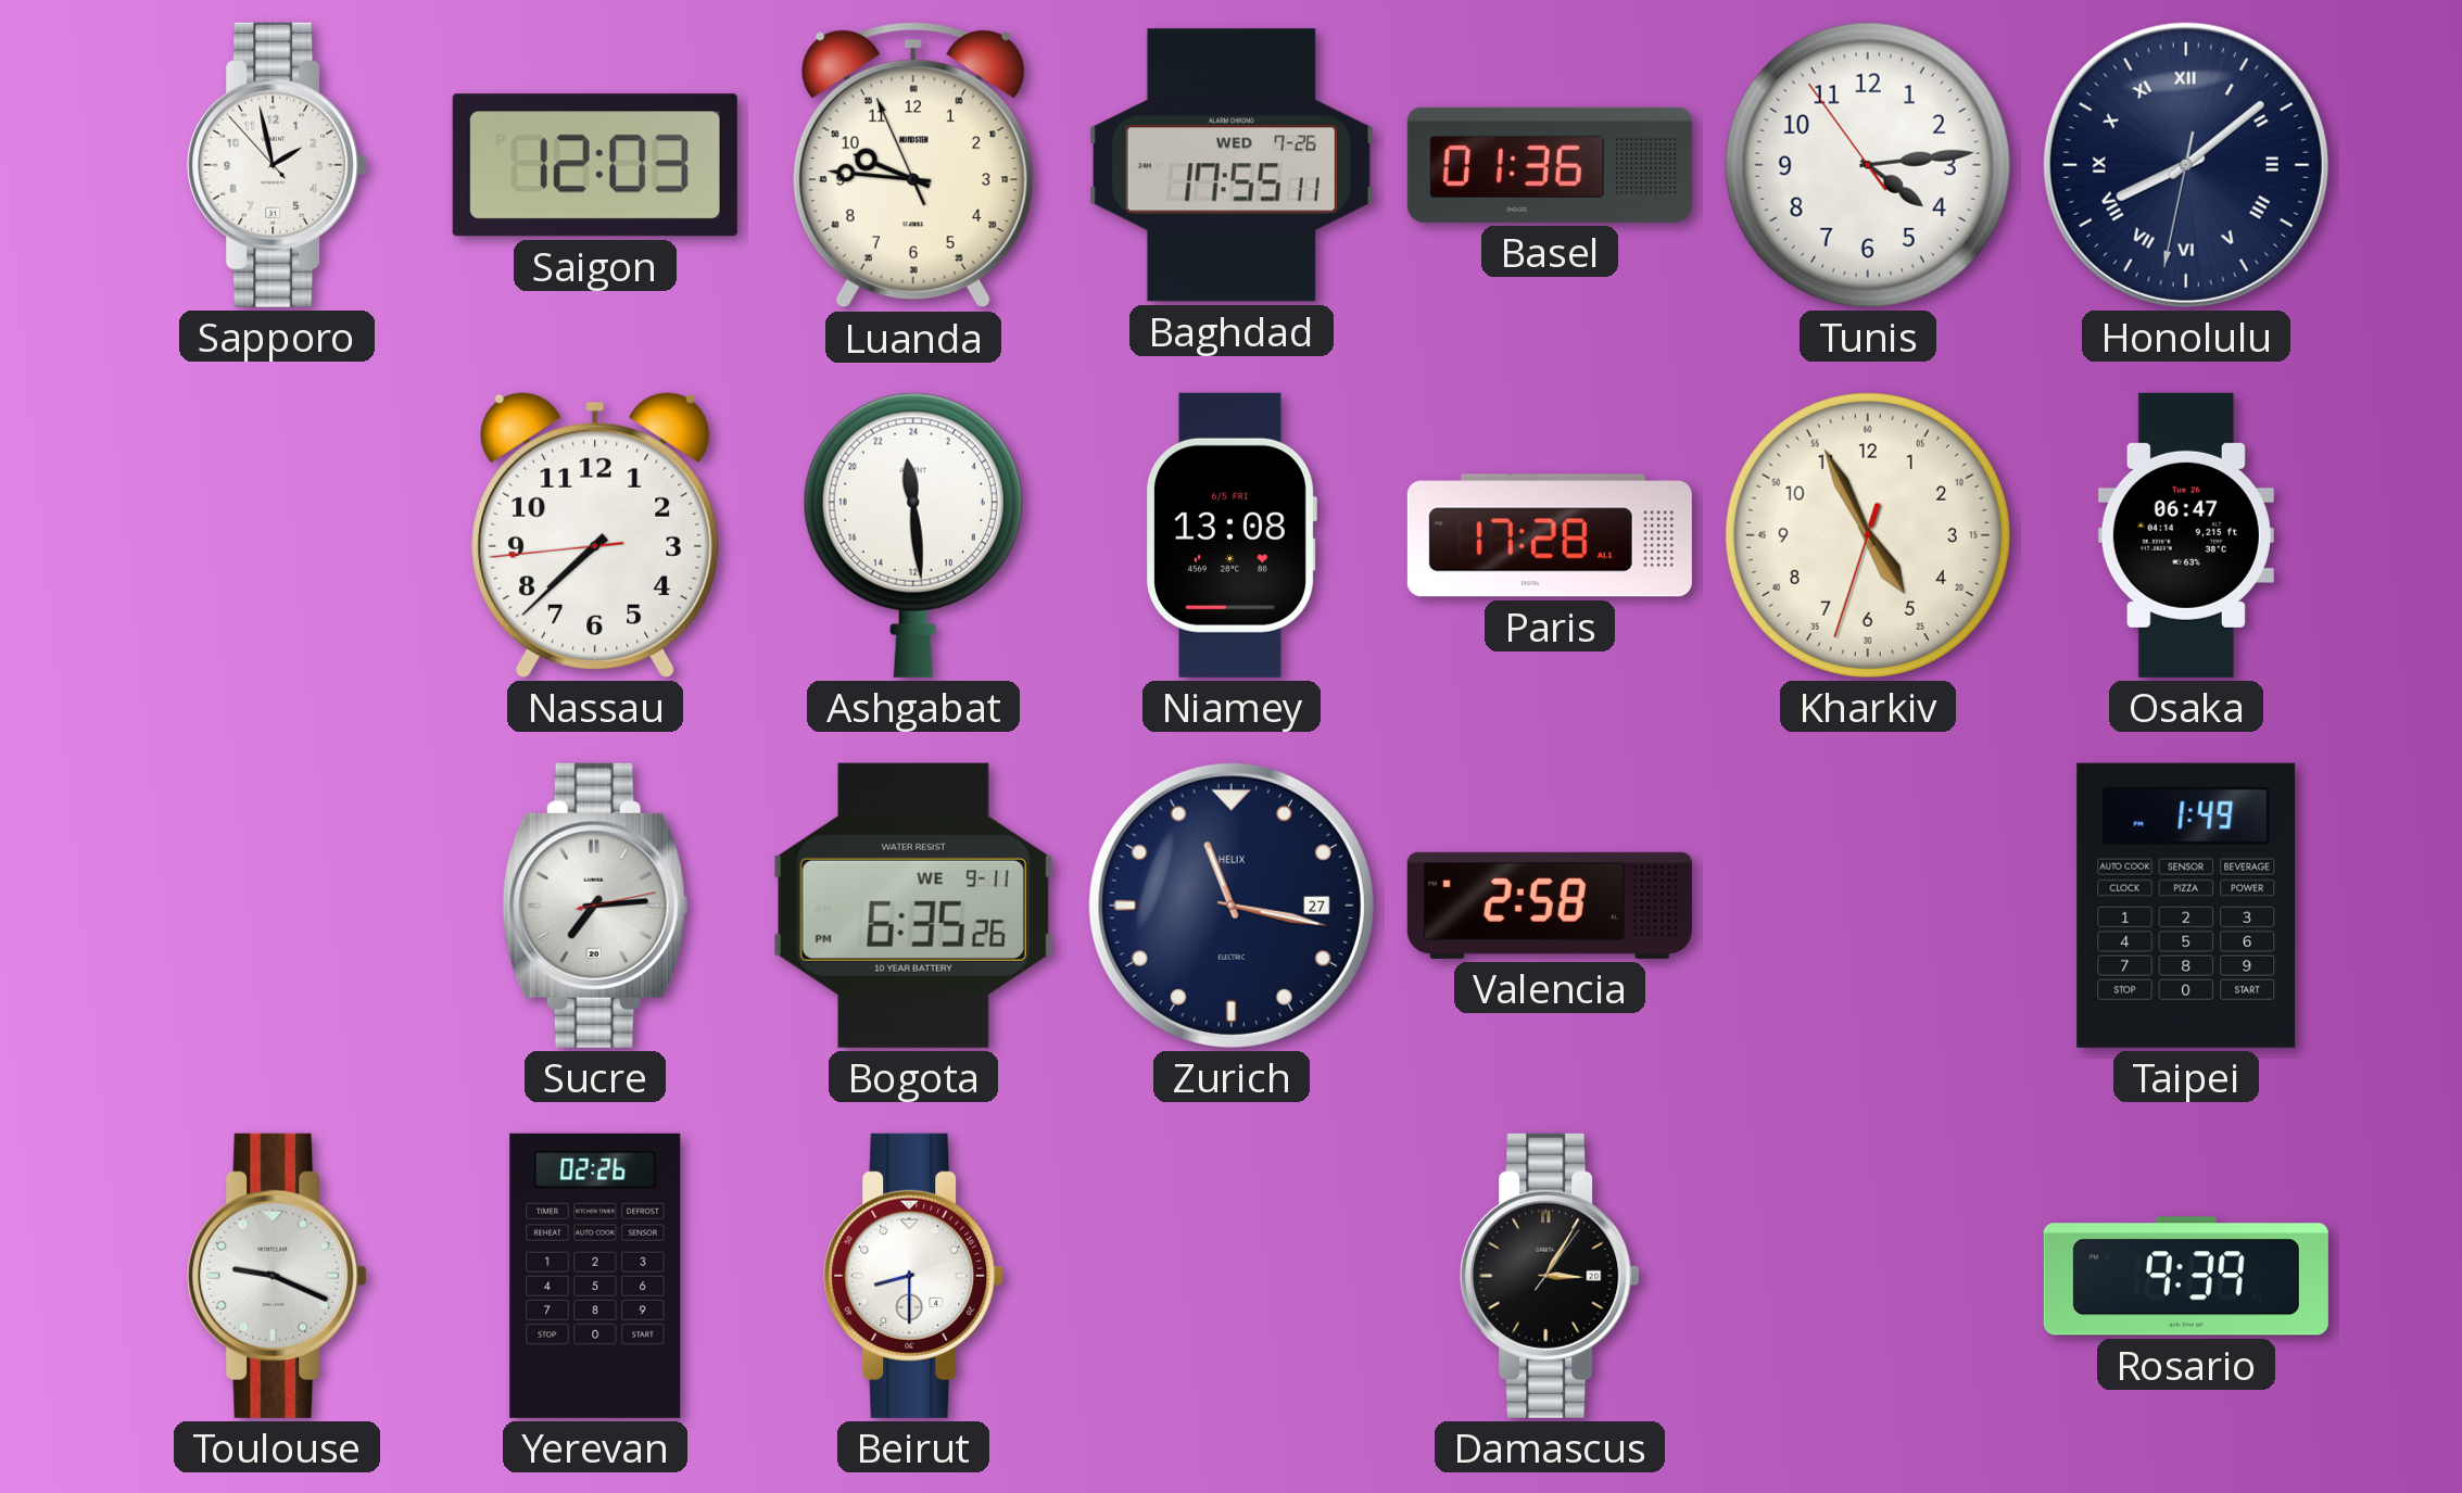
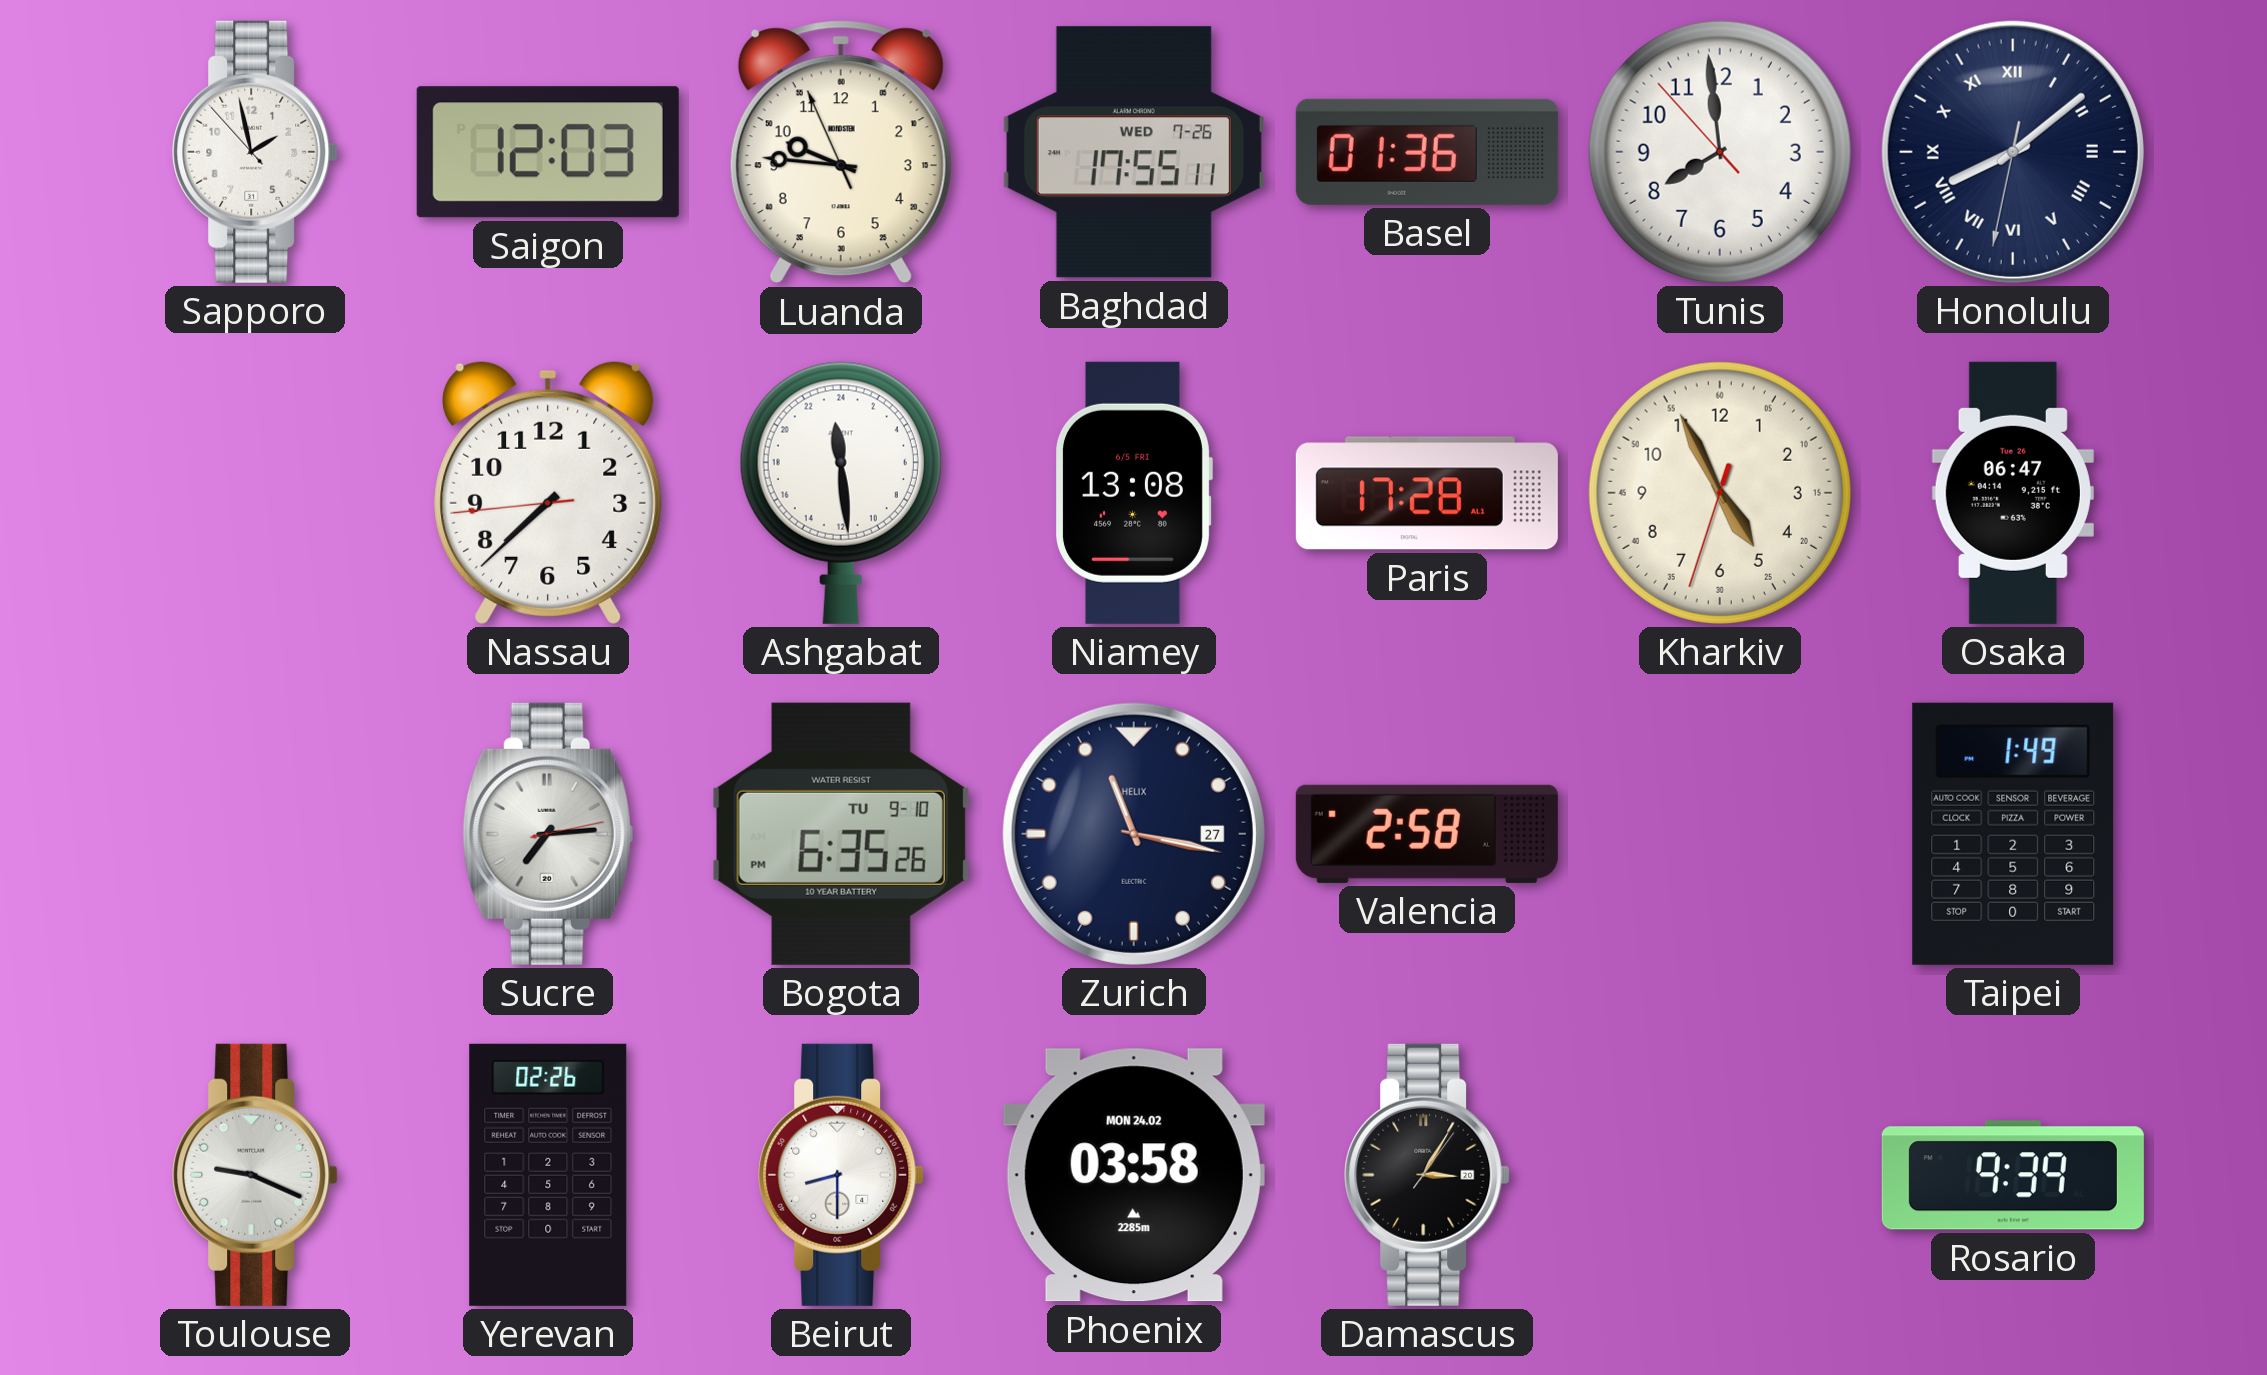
Tunis: 4:13 -> 7:58
Bogota date: WE 9-11 -> TU 9-10
Phoenix: none -> 03:58
